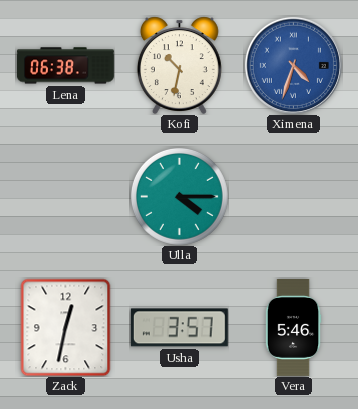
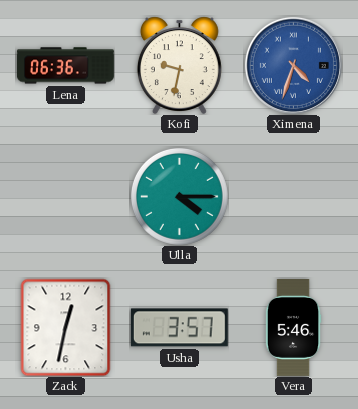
Lena: 06:38 -> 06:36
Kofi: 10:32 -> 9:32
